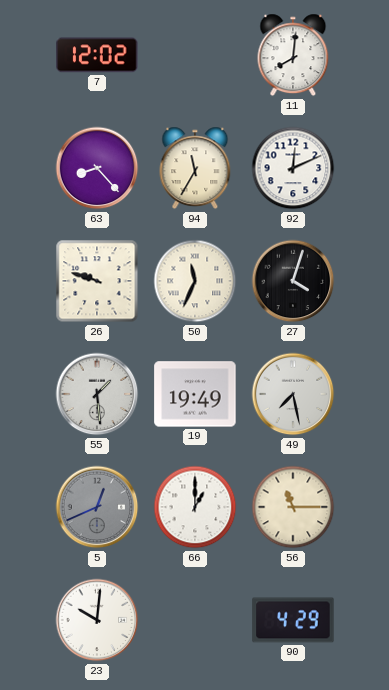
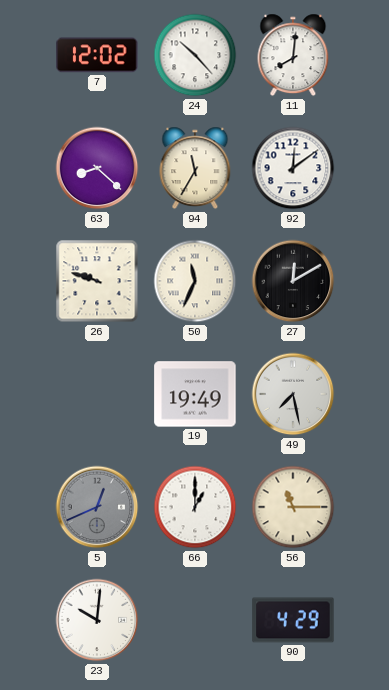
24: none -> 10:23
63: 8:23 -> 8:22
92: 12:11 -> 12:09
27: 4:03 -> 12:10
55: 1:29 -> none
